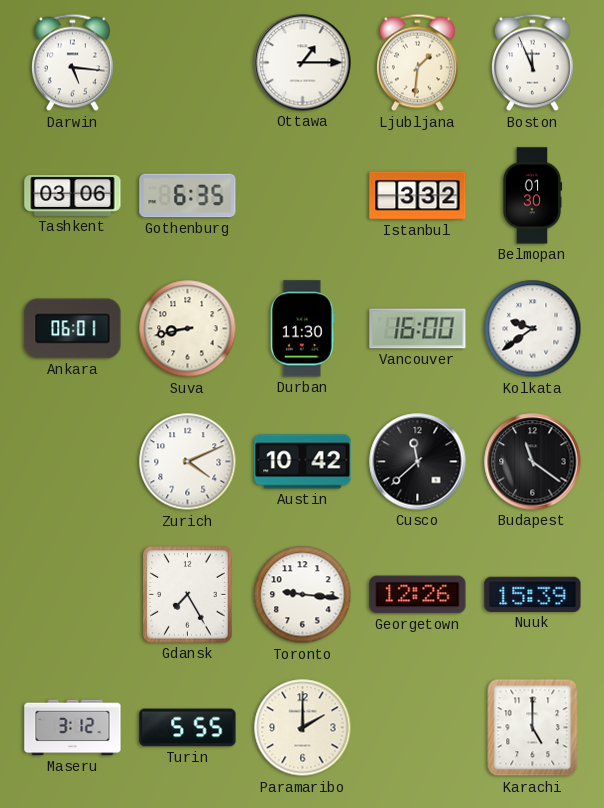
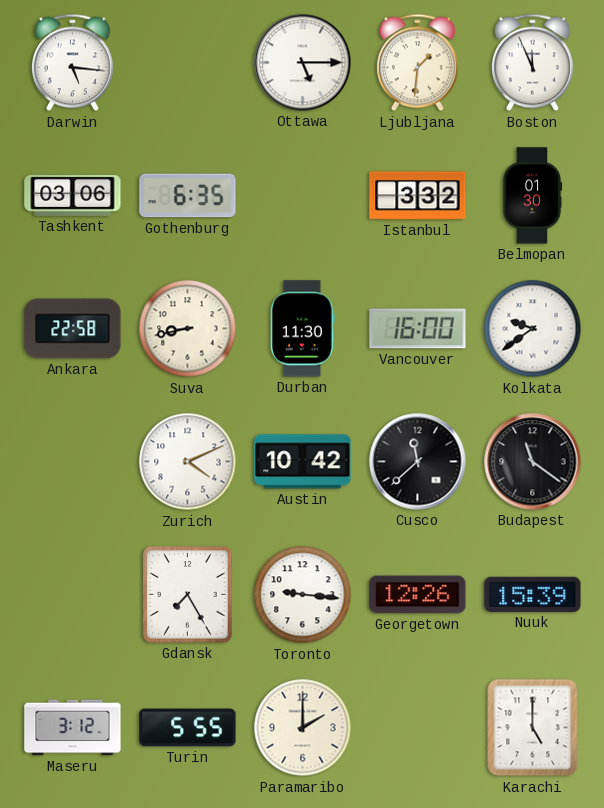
Ottawa: 1:15 -> 5:15
Ankara: 06:01 -> 22:58
